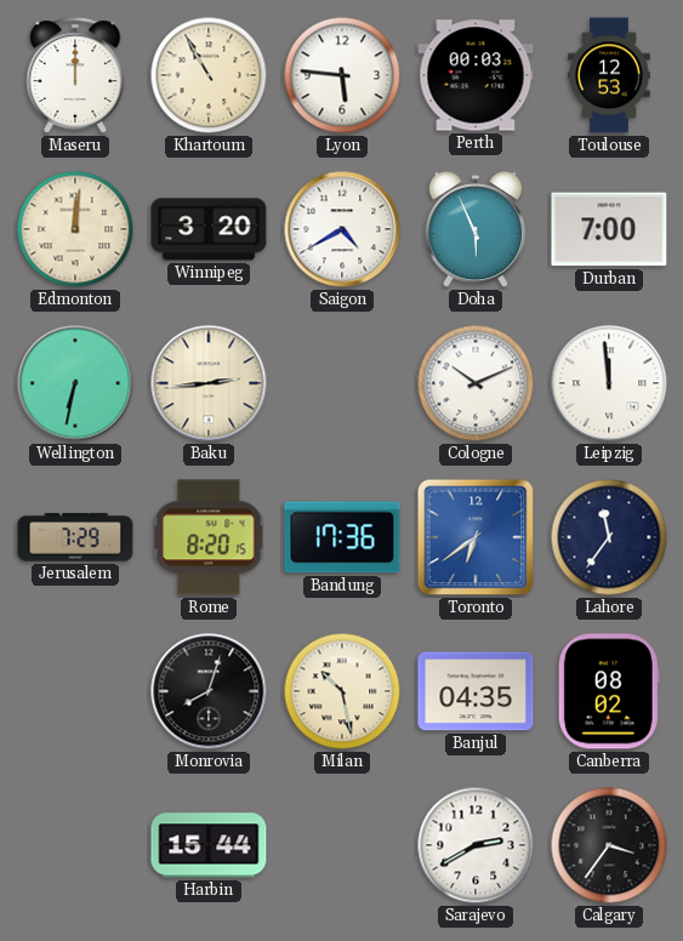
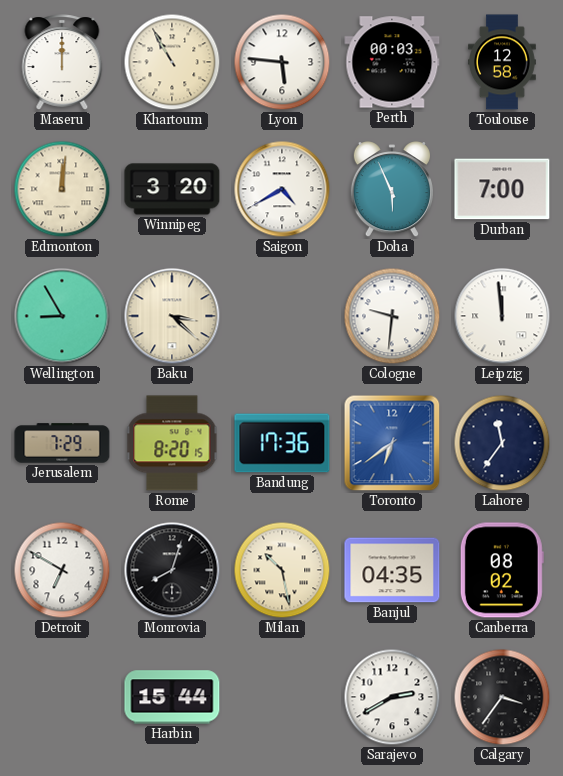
Toulouse: 12:53 -> 12:58
Wellington: 6:32 -> 8:55
Baku: 2:44 -> 3:22
Cologne: 10:11 -> 9:31
Detroit: none -> 6:50
